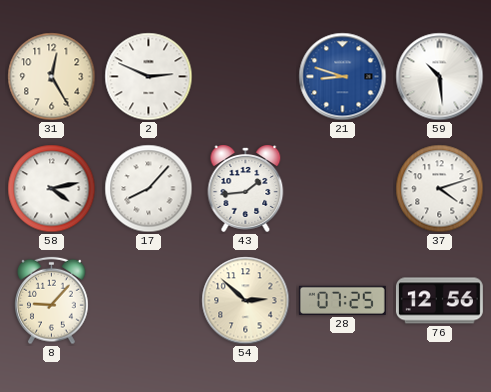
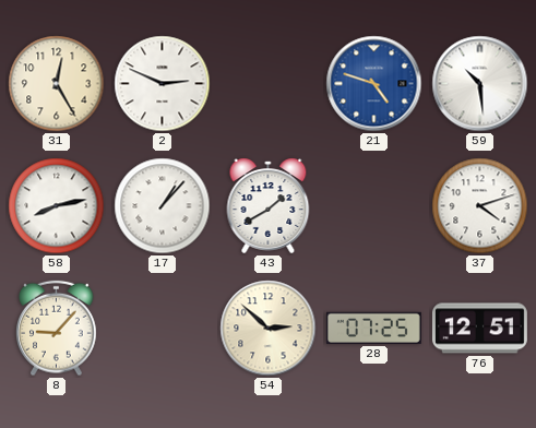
21: 8:48 -> 4:48
58: 4:13 -> 8:13
17: 8:07 -> 1:07
43: 1:44 -> 1:40
76: 12:56 -> 12:51
